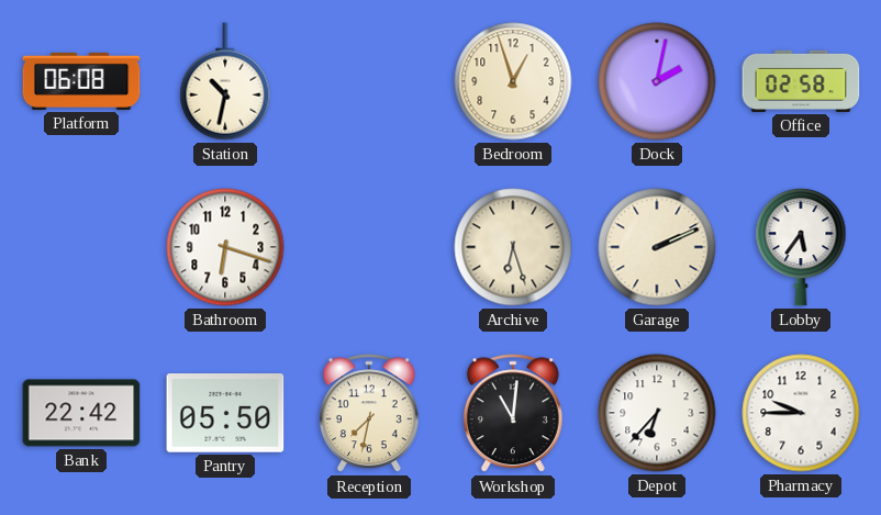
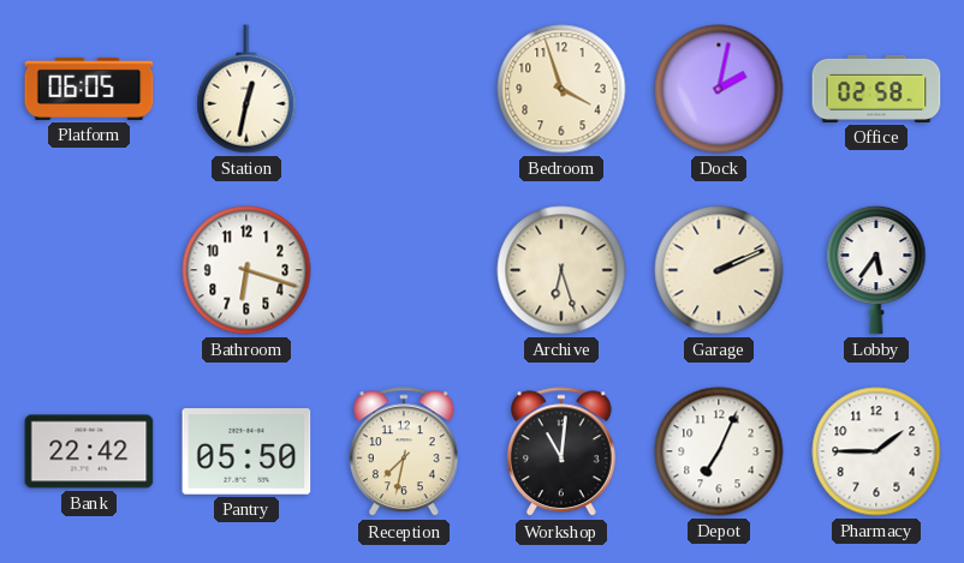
Platform: 06:08 -> 06:05
Station: 10:32 -> 12:32
Bedroom: 12:57 -> 3:57
Depot: 6:37 -> 7:04
Pharmacy: 9:45 -> 1:45
